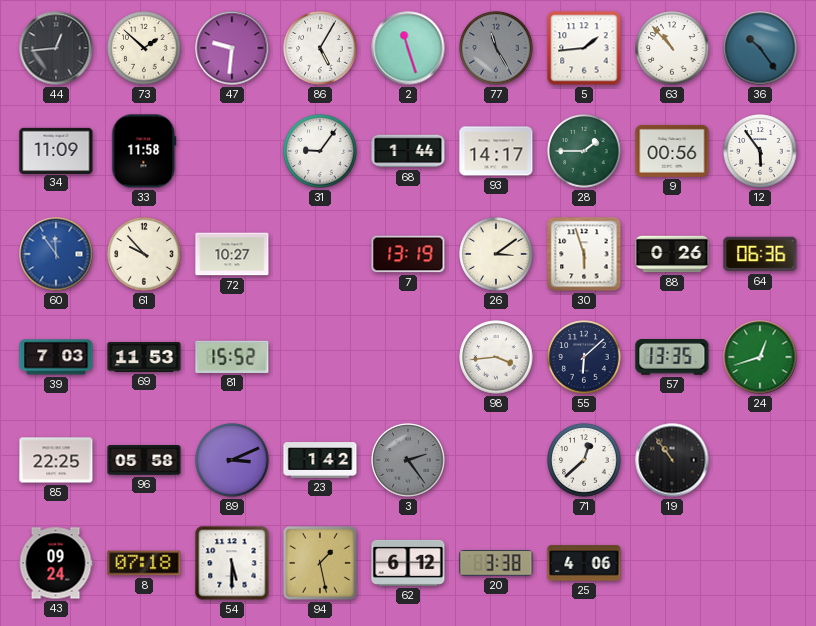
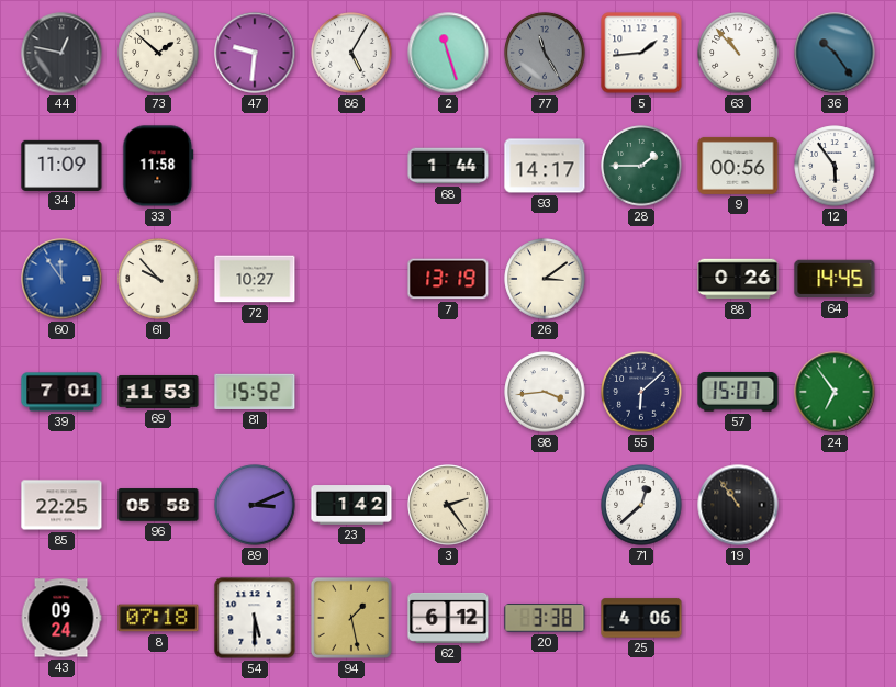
44: 12:44 -> 12:47
31: 9:06 -> none
30: 5:57 -> none
64: 06:36 -> 14:45
39: 7:03 -> 7:01
57: 13:35 -> 15:07
24: 12:42 -> 6:54
3 dial: grey -> cream
